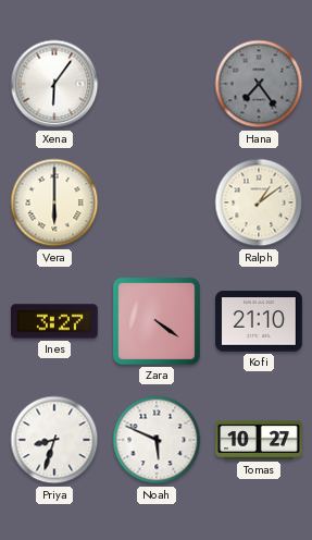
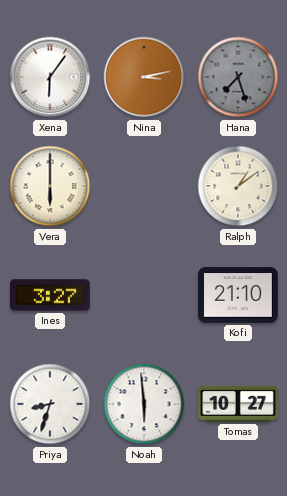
Nina: none -> 3:13
Hana: 7:24 -> 7:27
Zara: 4:21 -> none
Noah: 5:49 -> 5:59
